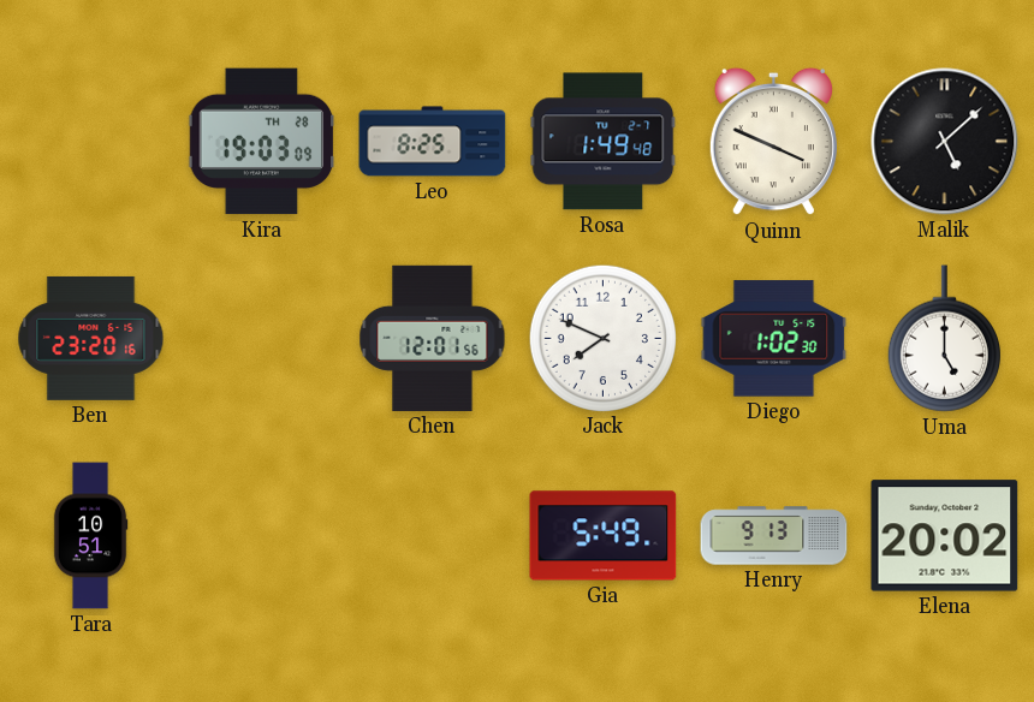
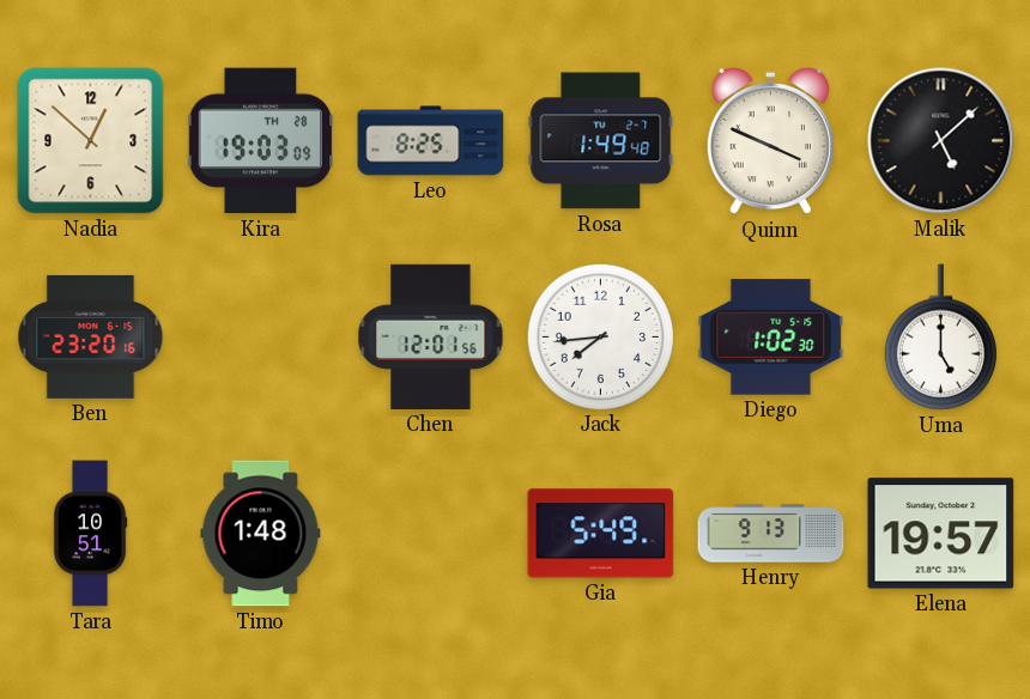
Nadia: none -> 12:52
Jack: 7:49 -> 7:44
Timo: none -> 1:48
Elena: 20:02 -> 19:57
